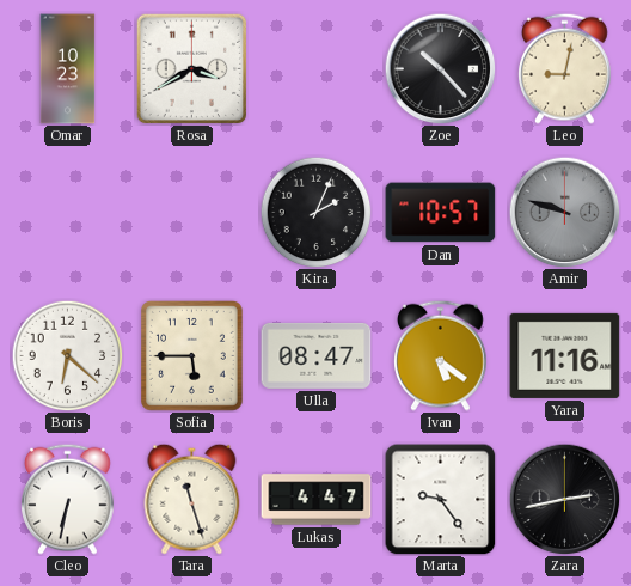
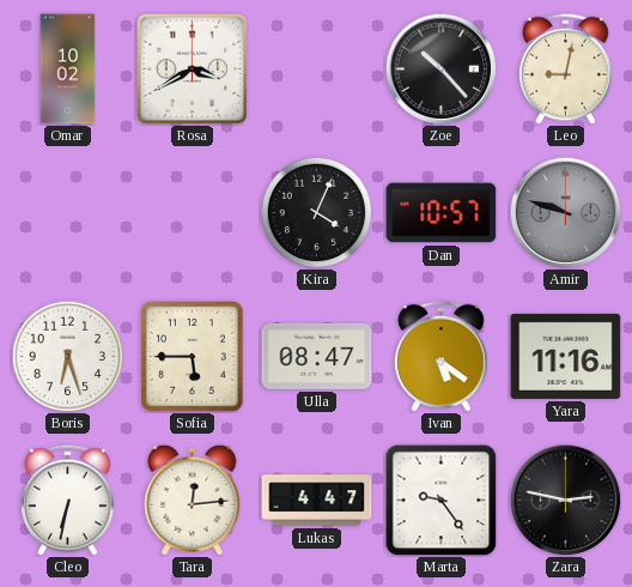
Omar: 10:23 -> 10:02
Kira: 2:04 -> 4:04
Boris: 6:22 -> 6:27
Tara: 11:27 -> 12:14
Zara: 2:43 -> 2:47
